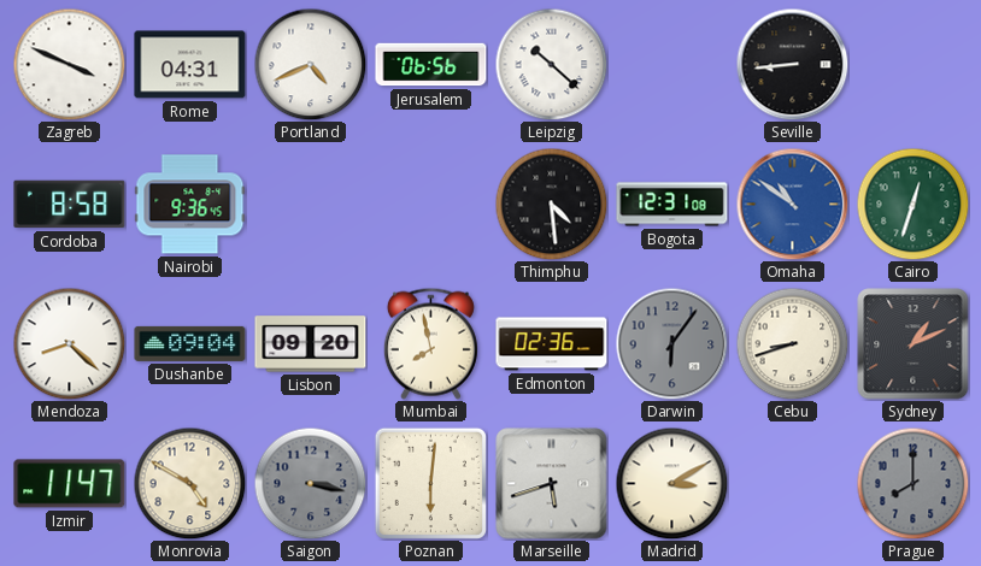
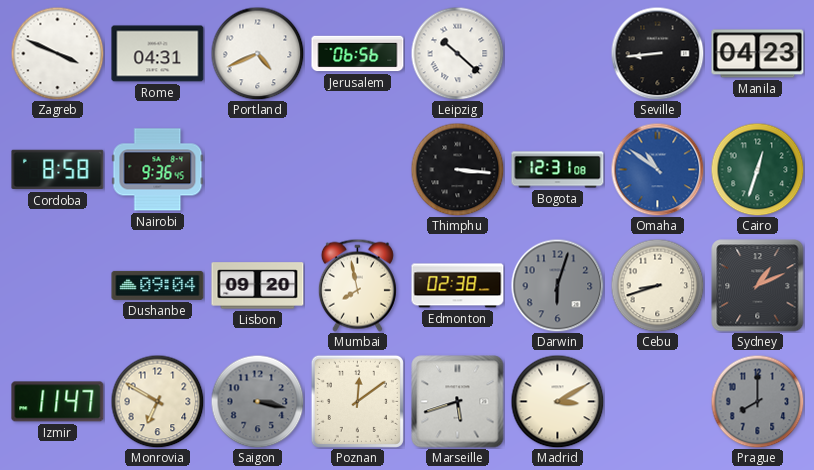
Manila: none -> 04:23
Thimphu: 4:29 -> 3:16
Mendoza: 8:22 -> none
Edmonton: 02:36 -> 02:38
Darwin: 6:06 -> 6:03
Monrovia: 4:50 -> 6:50
Poznan: 6:01 -> 12:09
